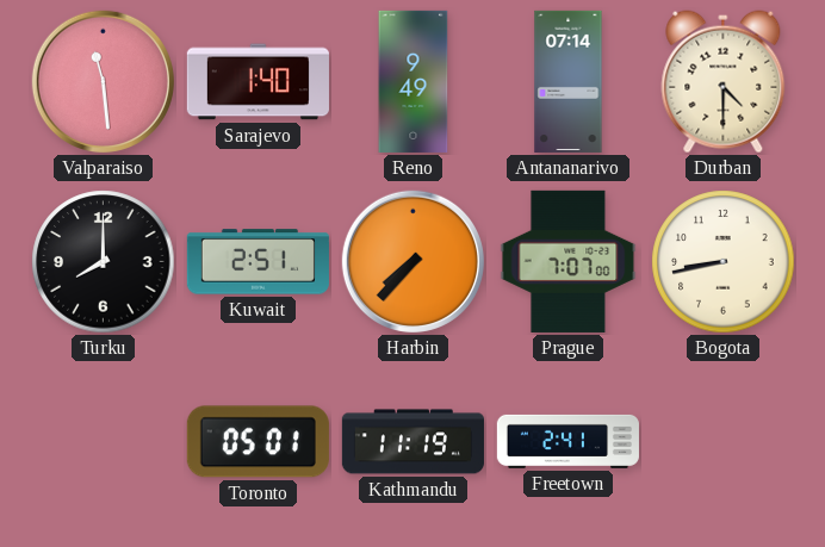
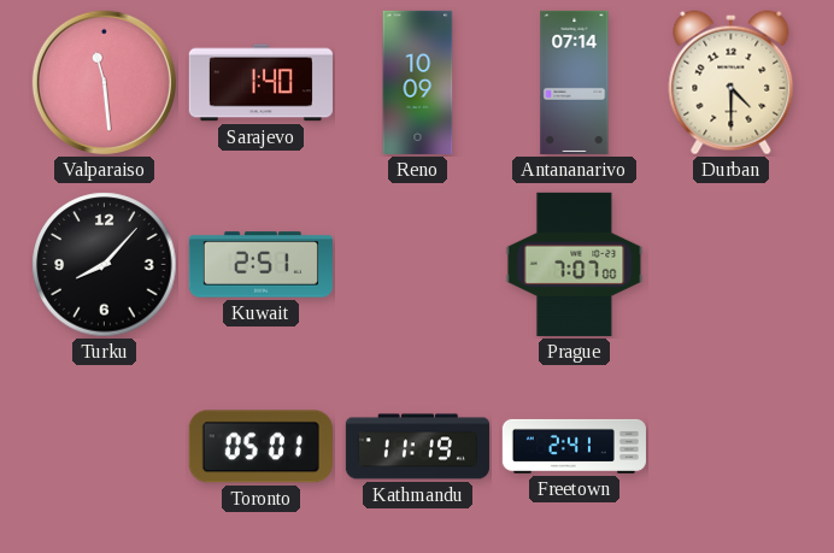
Reno: 9:49 -> 10:09
Turku: 8:00 -> 8:07
Harbin: 7:37 -> none
Bogota: 8:43 -> none
